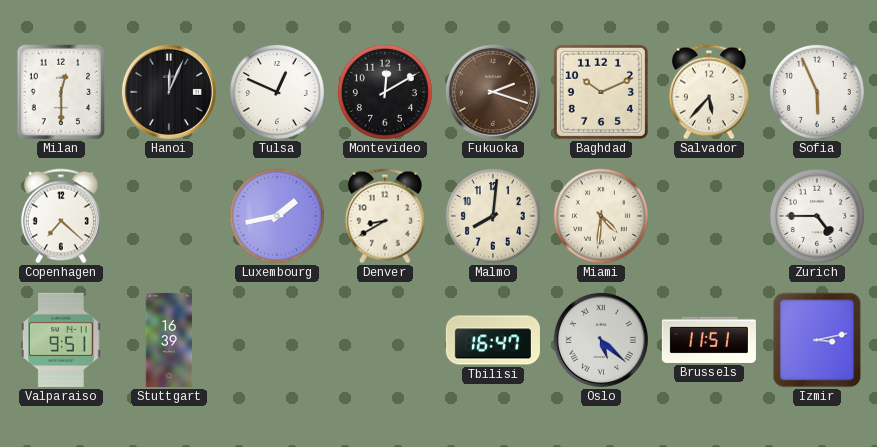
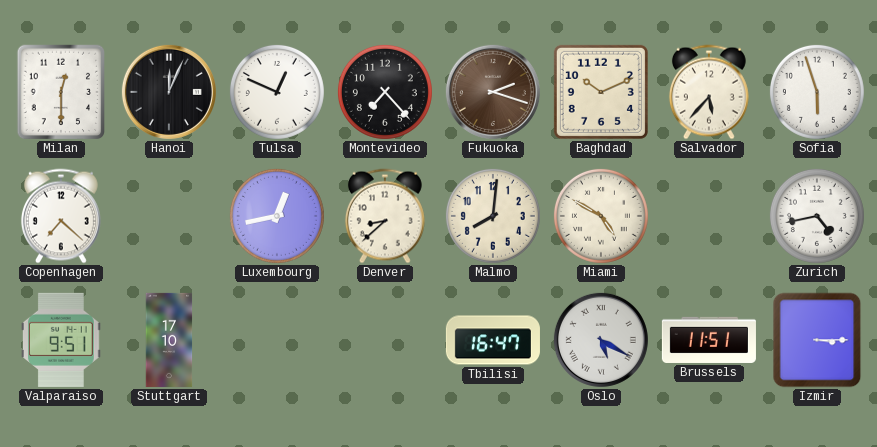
Montevideo: 12:10 -> 7:23
Sofia: 5:56 -> 5:57
Luxembourg: 1:43 -> 12:43
Denver: 8:40 -> 8:38
Miami: 4:31 -> 4:50
Zurich: 4:45 -> 4:43
Stuttgart: 16:39 -> 17:10
Oslo: 5:22 -> 5:20
Izmir: 3:13 -> 3:15
